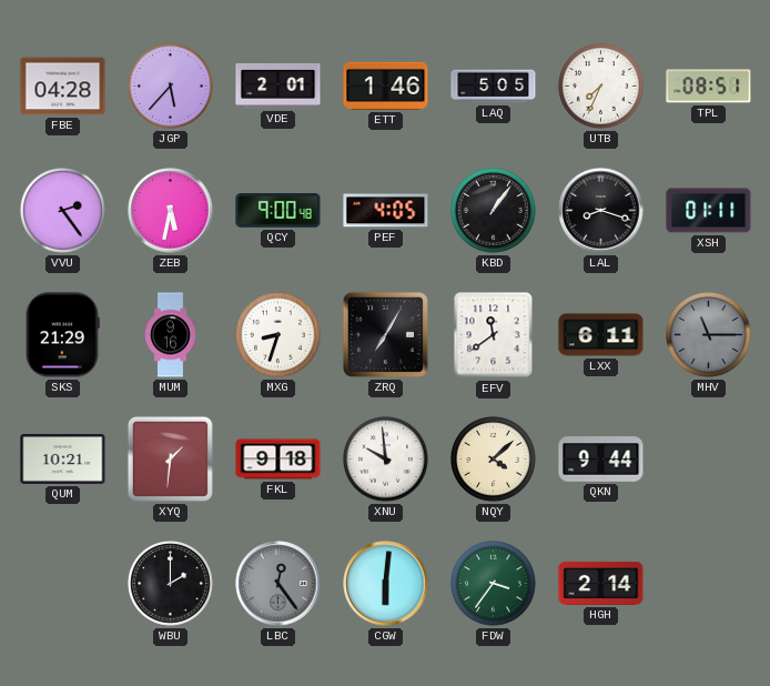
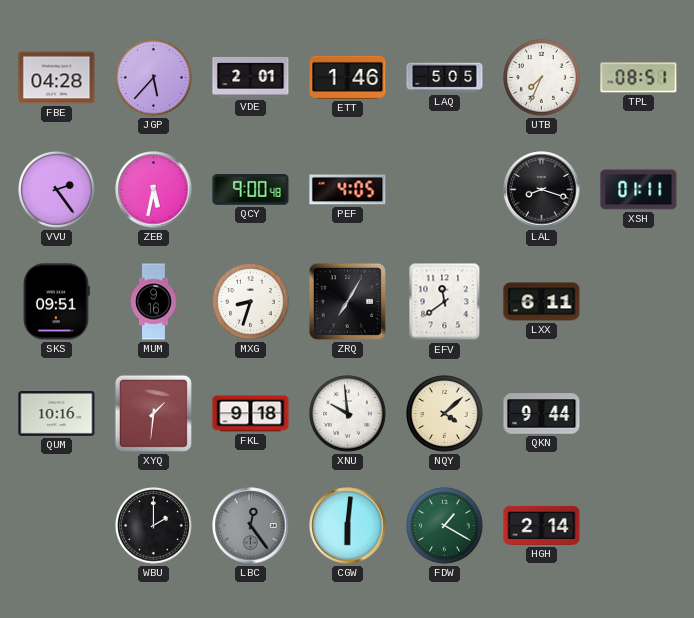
KBD: 1:06 -> none
SKS: 21:29 -> 09:51
MHV: 11:15 -> none
QUM: 10:21 -> 10:16
FDW: 3:36 -> 1:20
